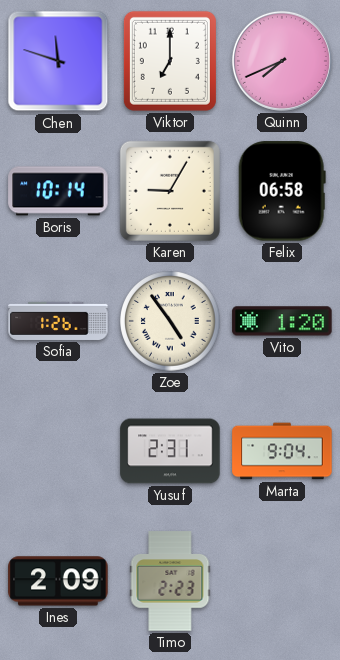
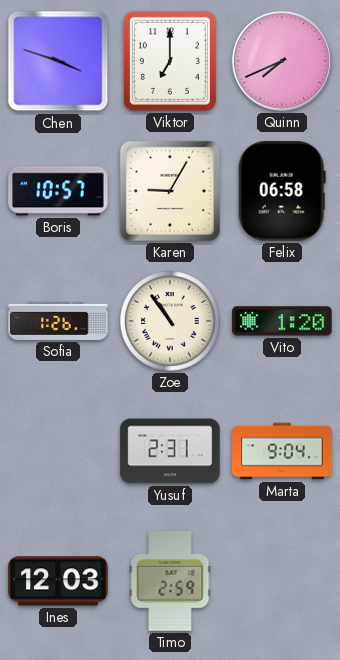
Chen: 11:48 -> 3:48
Boris: 10:14 -> 10:57
Zoe: 4:54 -> 10:54
Ines: 2:09 -> 12:03
Timo: 2:23 -> 2:59
